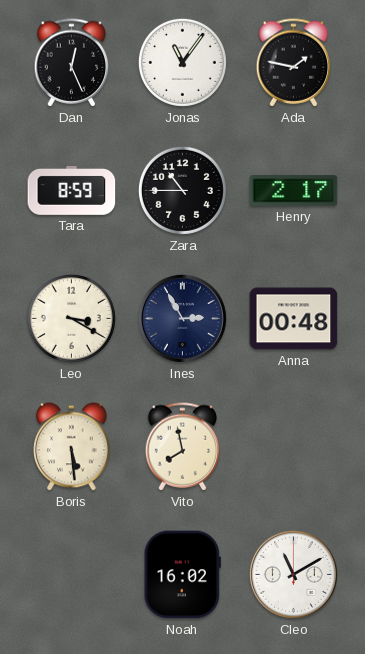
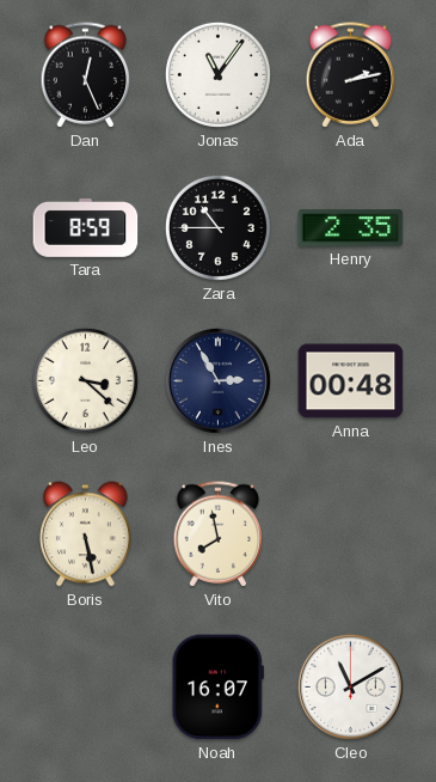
Ada: 1:47 -> 2:13
Henry: 2:17 -> 2:35
Leo: 3:20 -> 3:22
Boris: 5:29 -> 5:28
Noah: 16:02 -> 16:07
